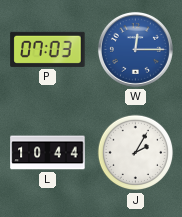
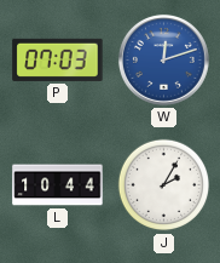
W: 12:15 -> 12:12
